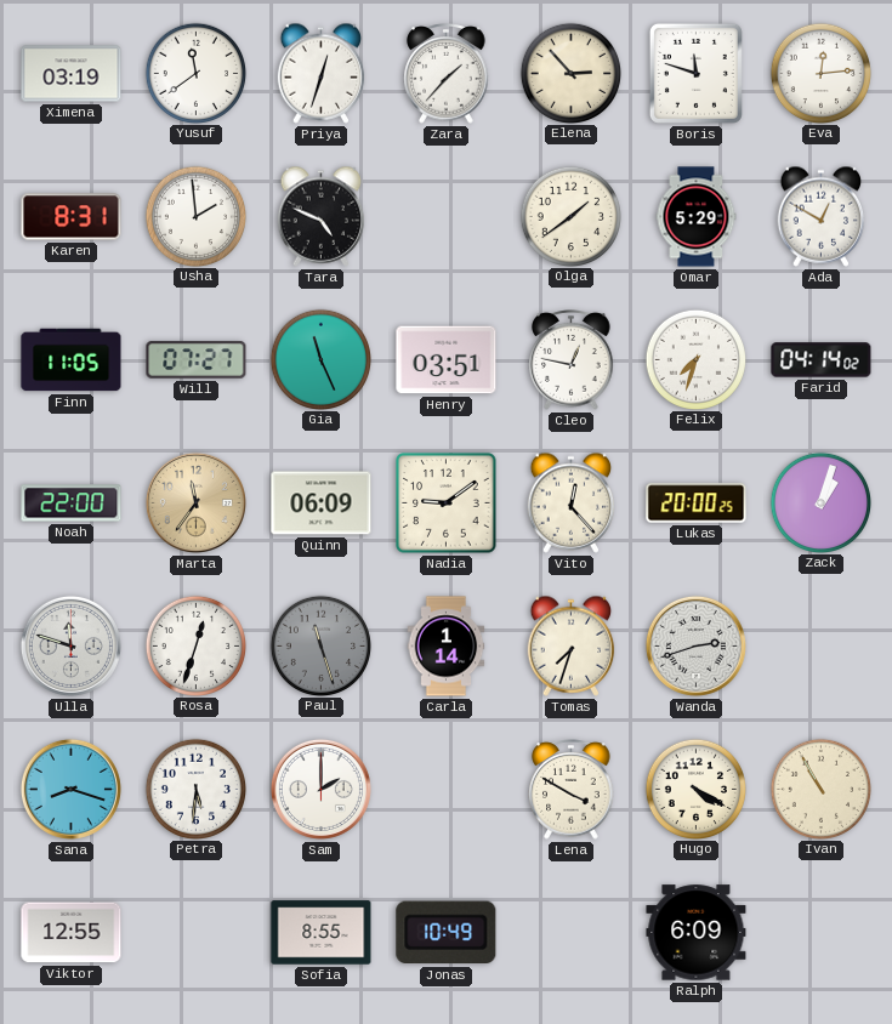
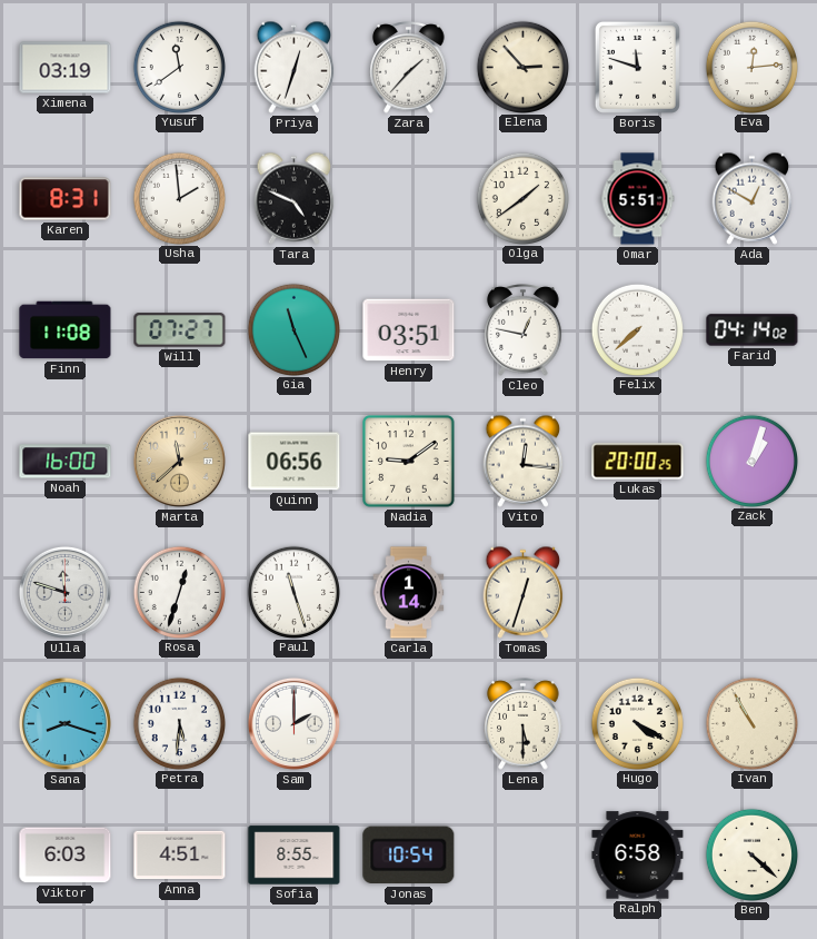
Omar: 5:29 -> 5:51
Finn: 11:05 -> 11:08
Felix: 7:33 -> 7:38
Noah: 22:00 -> 16:00
Marta: 11:36 -> 11:38
Quinn: 06:09 -> 06:56
Vito: 12:23 -> 12:16
Paul dial: grey -> white
Tomas: 7:33 -> 12:33
Wanda: 2:42 -> none
Lena: 3:50 -> 5:30
Viktor: 12:55 -> 6:03
Anna: none -> 4:51
Jonas: 10:49 -> 10:54
Ralph: 6:09 -> 6:58
Ben: none -> 4:22
